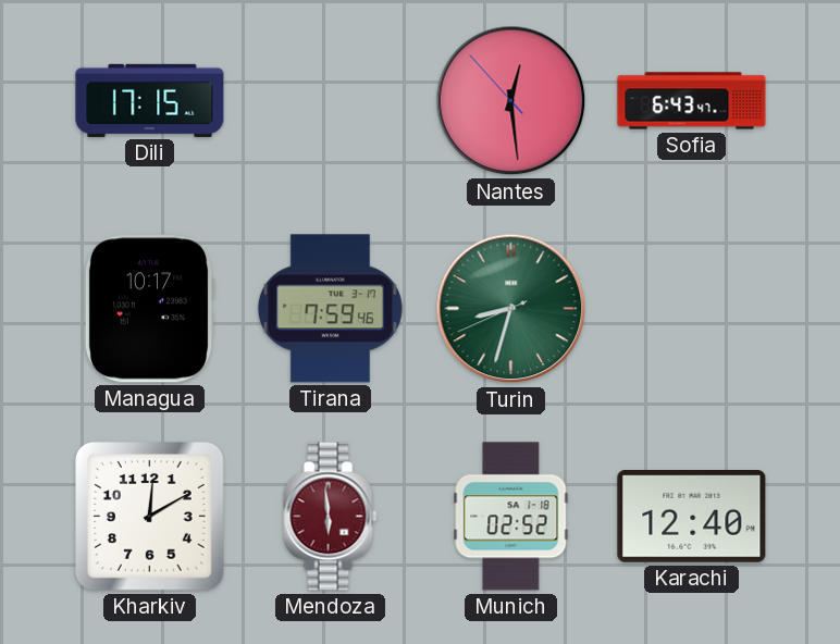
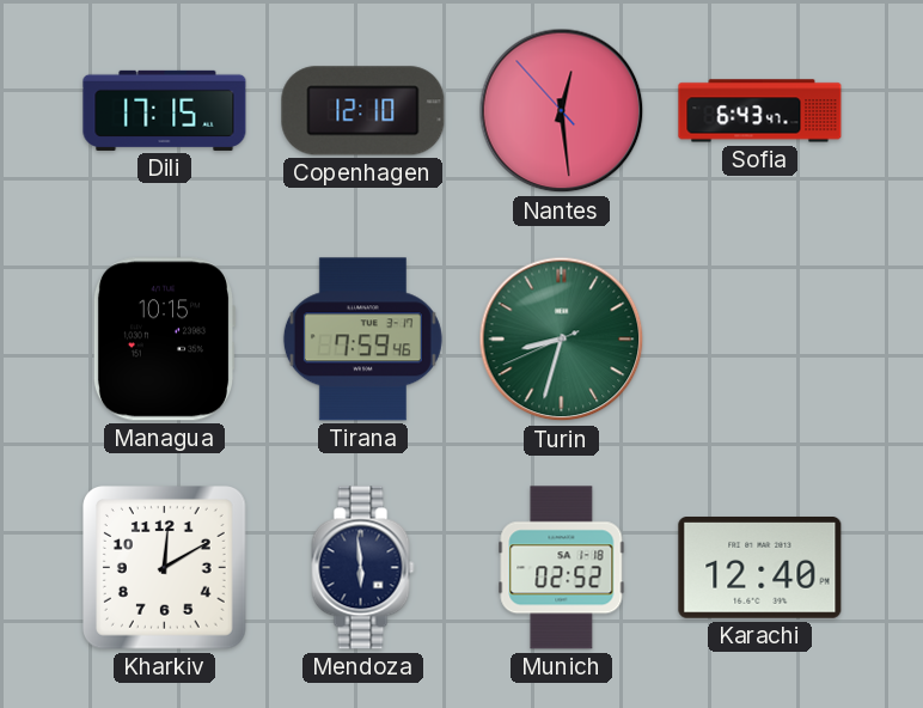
Copenhagen: none -> 12:10
Managua: 10:17 -> 10:15
Mendoza dial: burgundy -> navy
